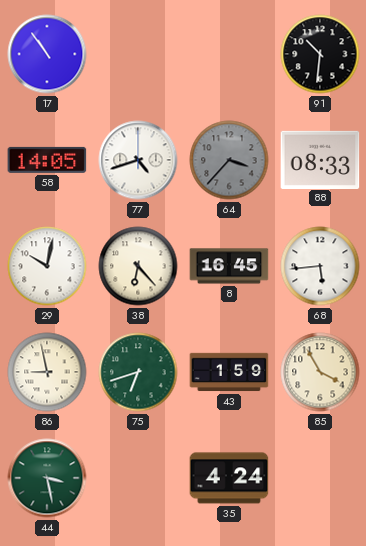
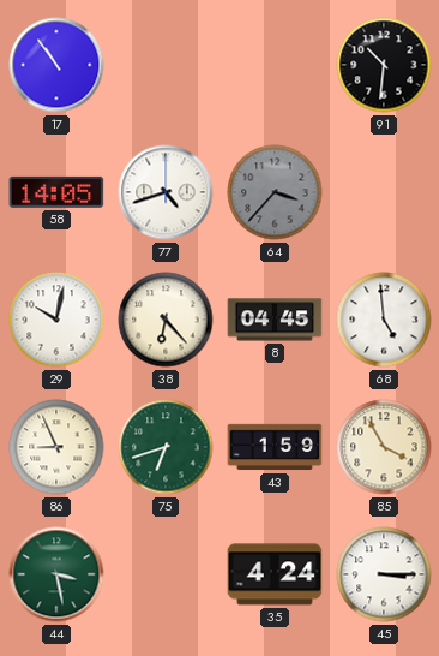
88: 08:33 -> none
8: 16:45 -> 04:45
68: 5:44 -> 4:59
86: 8:58 -> 8:56
45: none -> 3:15
